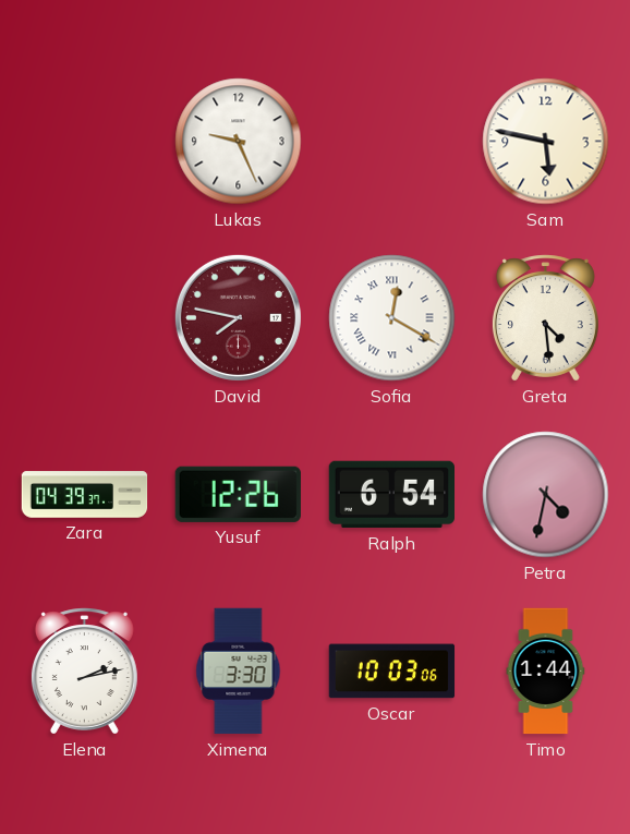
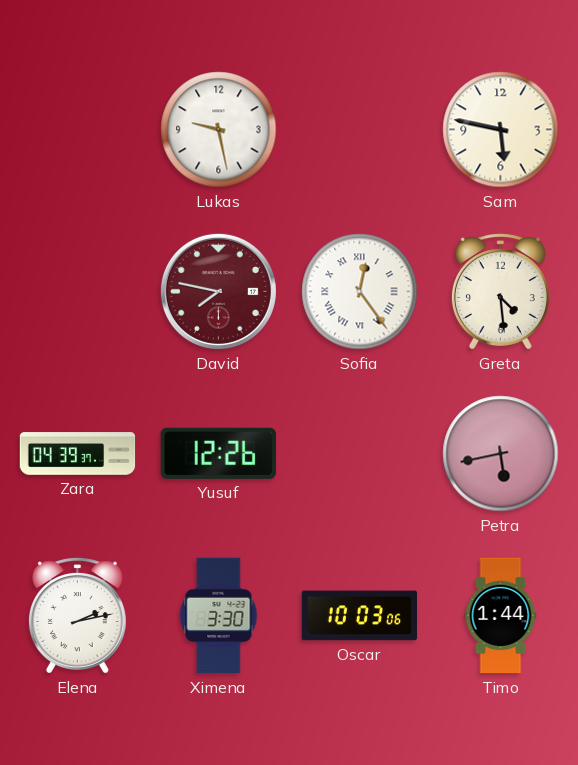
Lukas: 9:26 -> 9:28
Sofia: 12:20 -> 12:24
Ralph: 6:54 -> none
Petra: 4:32 -> 5:43
